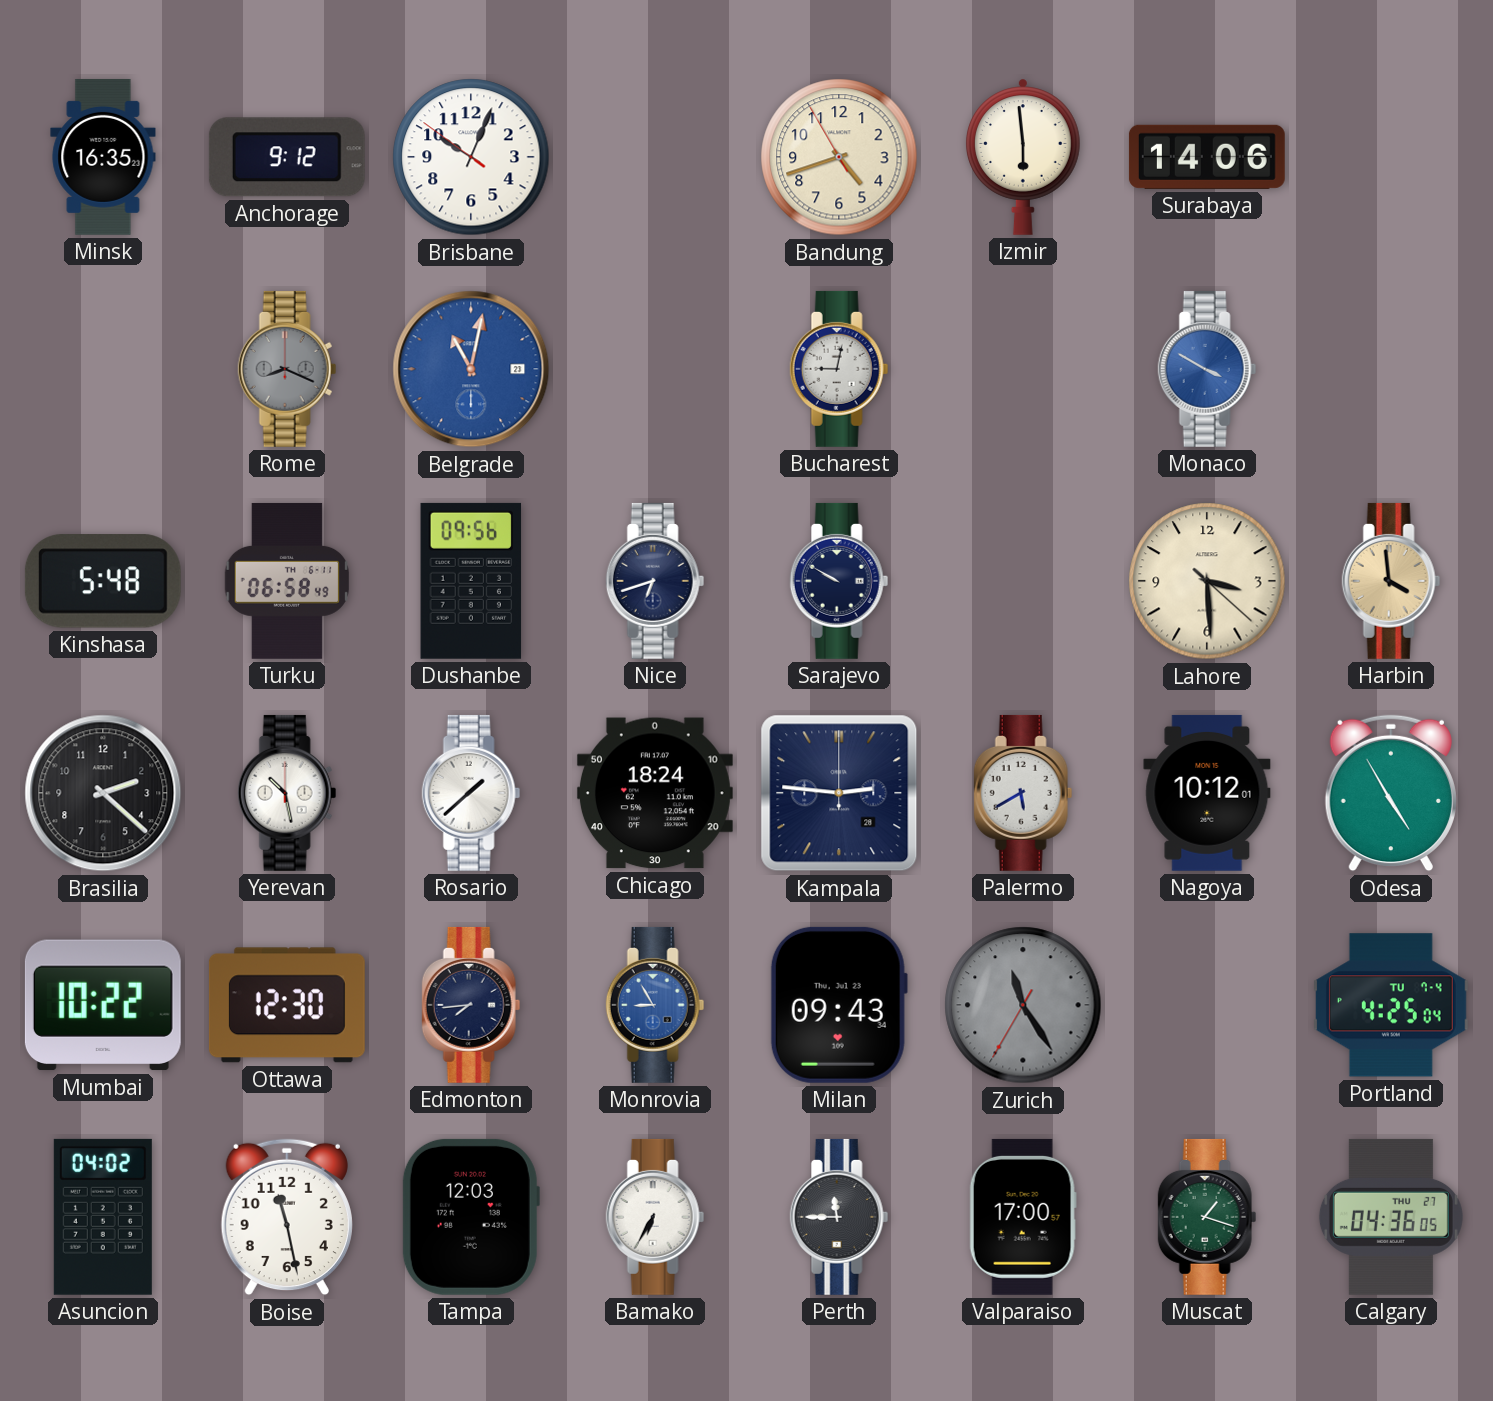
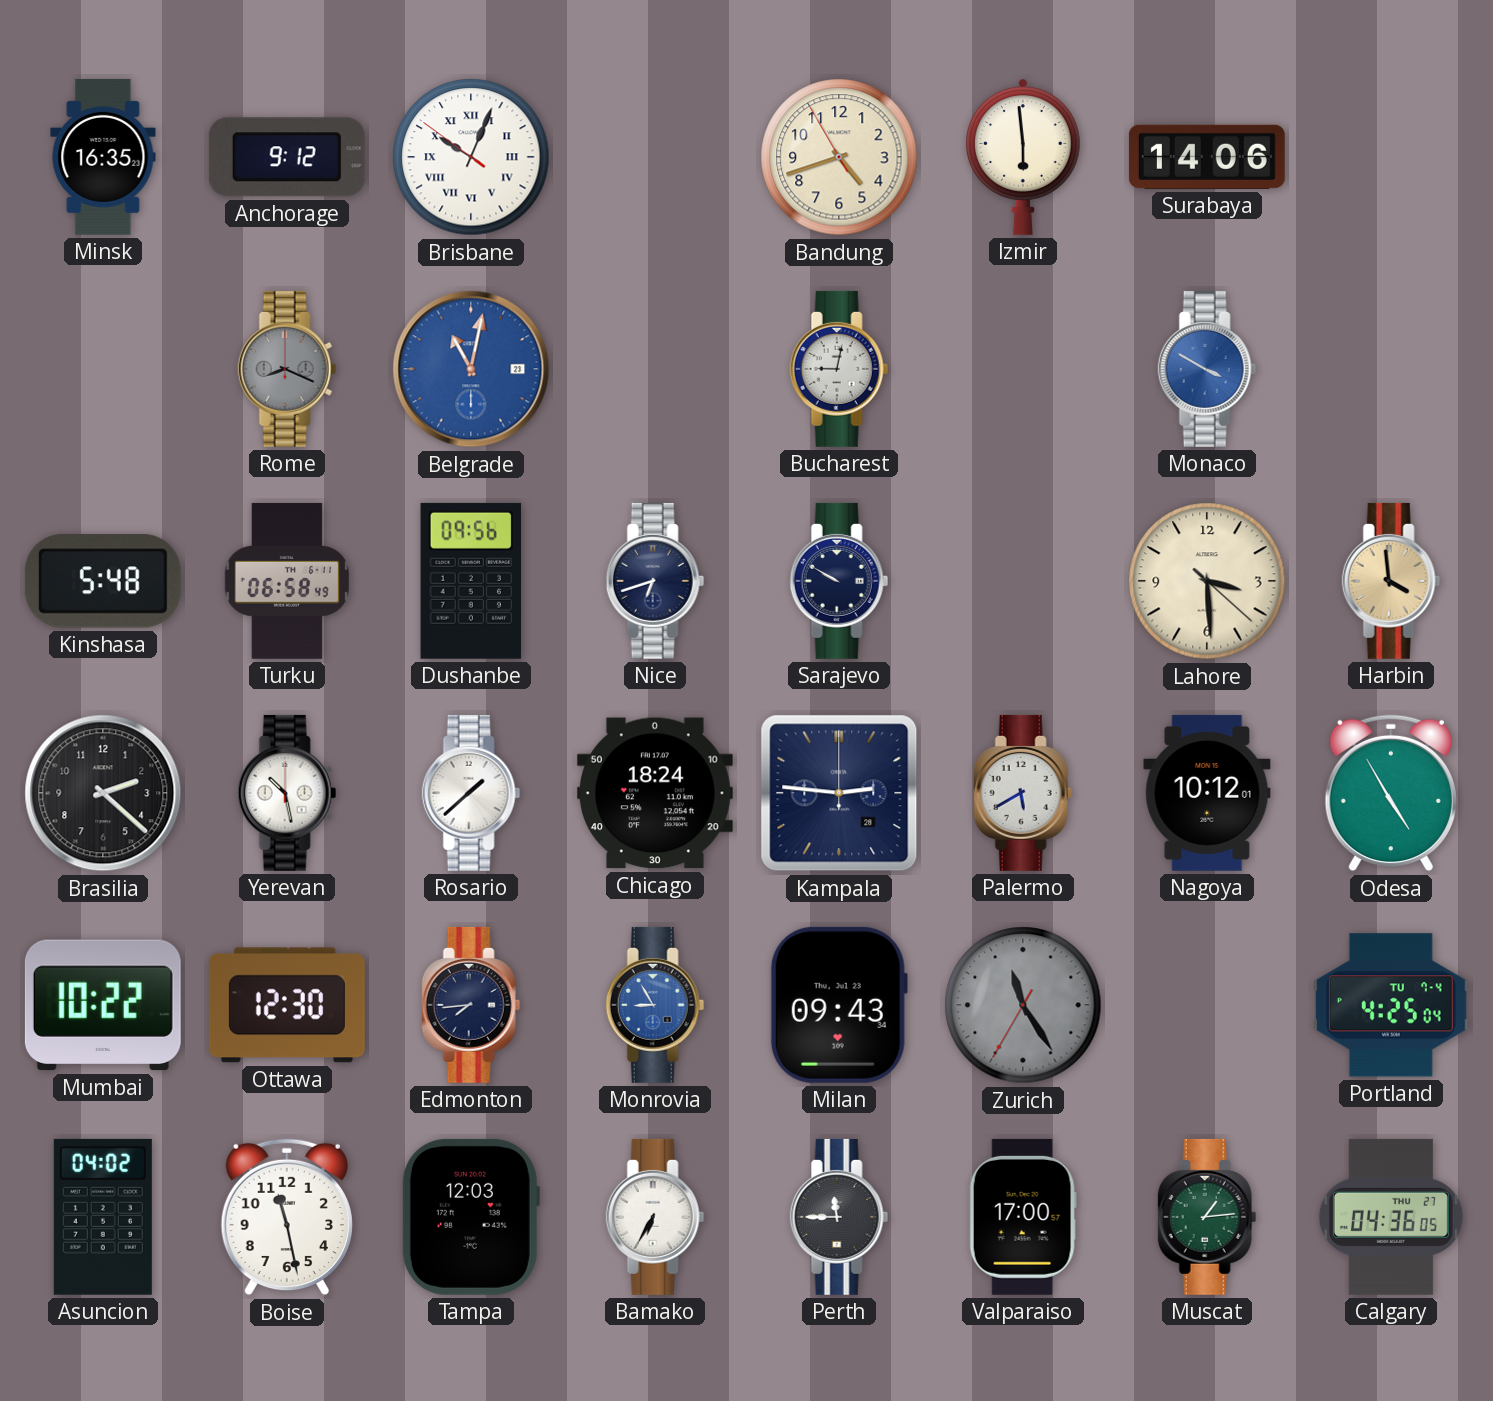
Brisbane numerals: Arabic -> Roman
Muscat: 1:18 -> 1:14
